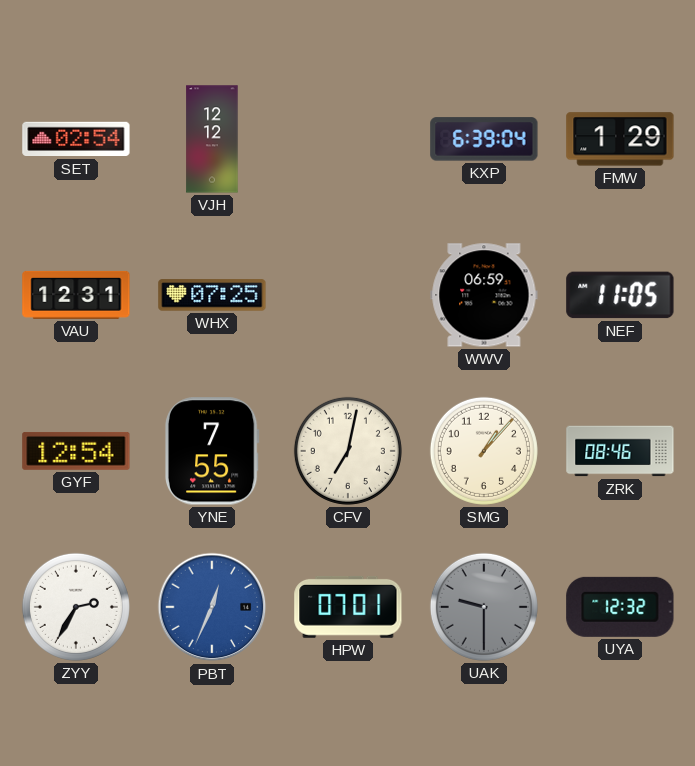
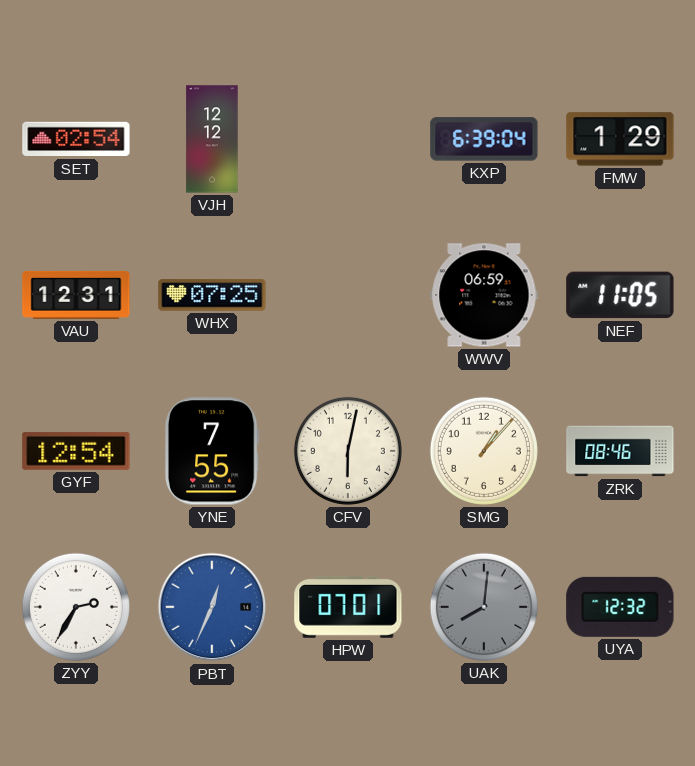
CFV: 7:02 -> 6:02
UAK: 9:30 -> 8:01
